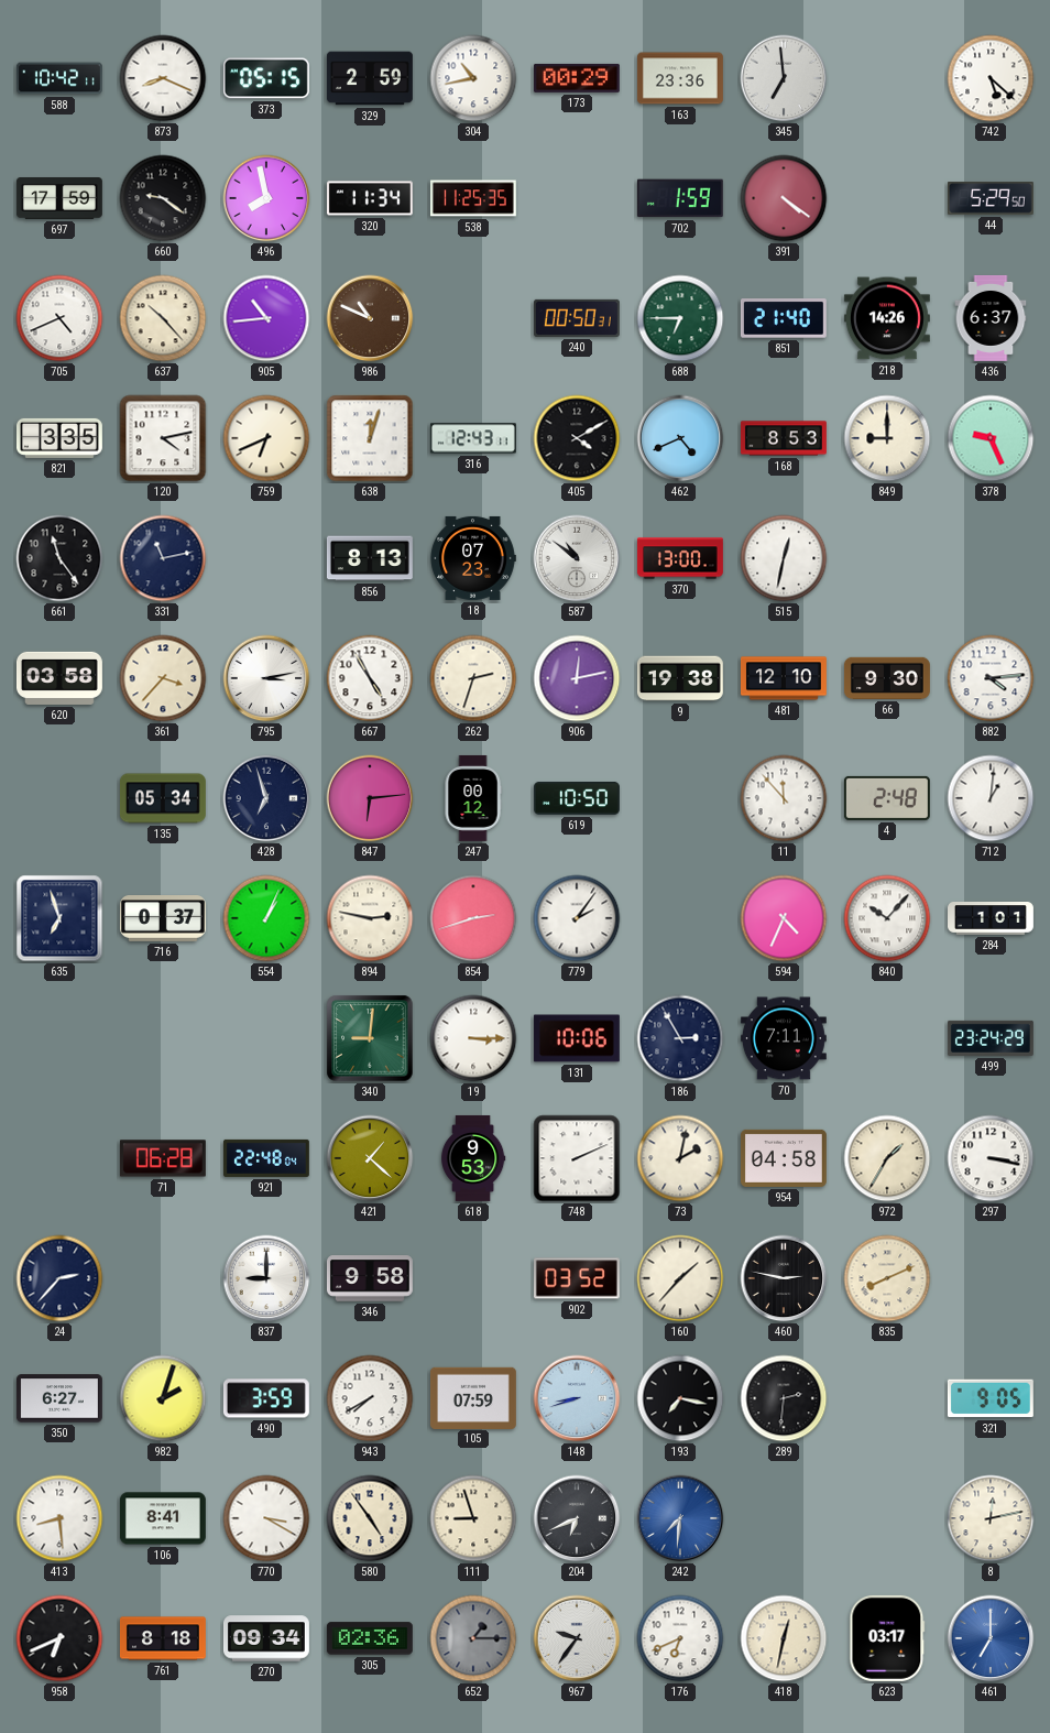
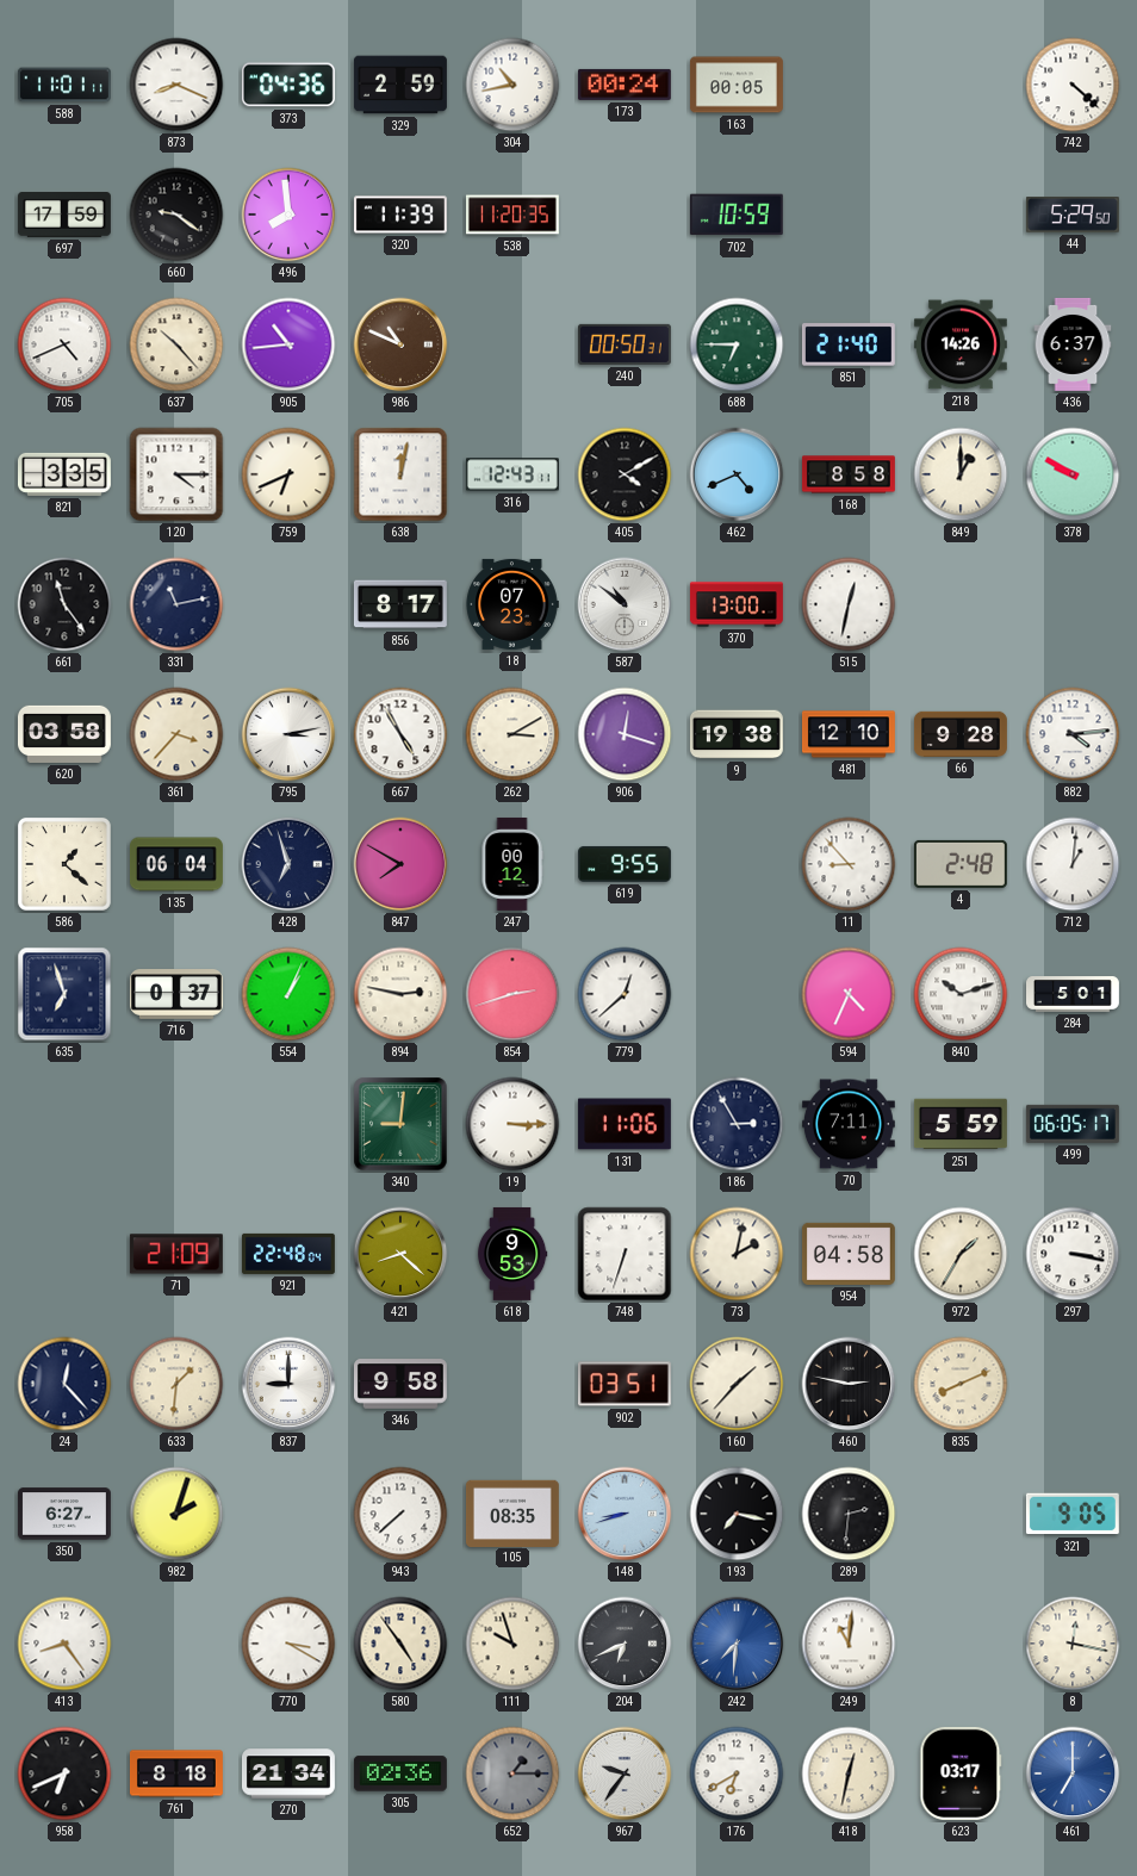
588: 10:42 -> 11:01
373: 05:15 -> 04:36
173: 00:29 -> 00:24
163: 23:36 -> 00:05
345: 6:59 -> none
742: 5:22 -> 4:22
496: 7:58 -> 7:59
320: 11:34 -> 11:39
538: 11:25 -> 11:20
702: 1:59 -> 10:59
391: 4:21 -> none
120: 4:13 -> 4:15
638: 12:03 -> 12:02
168: 8:53 -> 8:58
849: 9:00 -> 1:00
378: 9:26 -> 9:50
856: 8:13 -> 8:17
262: 2:33 -> 3:10
906: 12:13 -> 12:18
66: 9:30 -> 9:28
586: none -> 1:22
135: 05:34 -> 06:04
847: 6:14 -> 7:50
619: 10:50 -> 9:55
11: 11:53 -> 8:53
779: 2:06 -> 12:38
840: 10:07 -> 10:12
284: 1:01 -> 5:01
131: 10:06 -> 11:06
251: none -> 5:59
499: 23:24 -> 06:05
71: 06:28 -> 21:09
421: 1:22 -> 8:22
748: 2:11 -> 6:33
24: 2:37 -> 12:23
633: none -> 1:31
902: 03:52 -> 03:51
490: 3:59 -> none
943: 7:40 -> 7:38
105: 07:59 -> 08:35
413: 8:29 -> 8:24
106: 8:41 -> none
111: 8:57 -> 9:57
249: none -> 11:01
8: 12:13 -> 12:17
270: 09:34 -> 21:34
176: 6:41 -> 6:40
